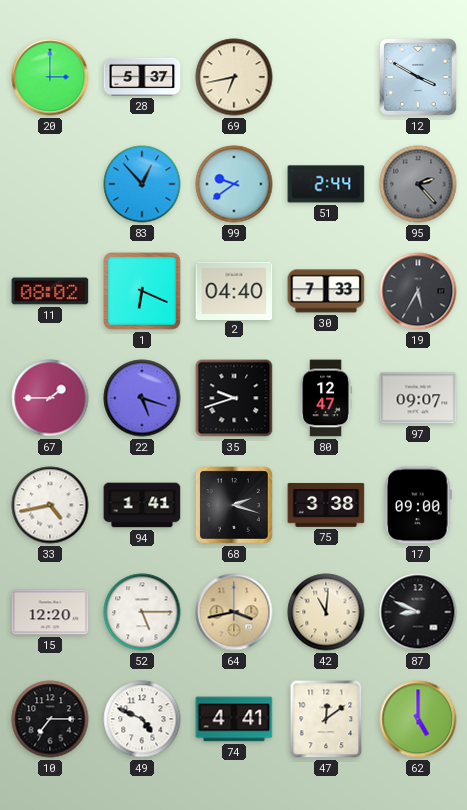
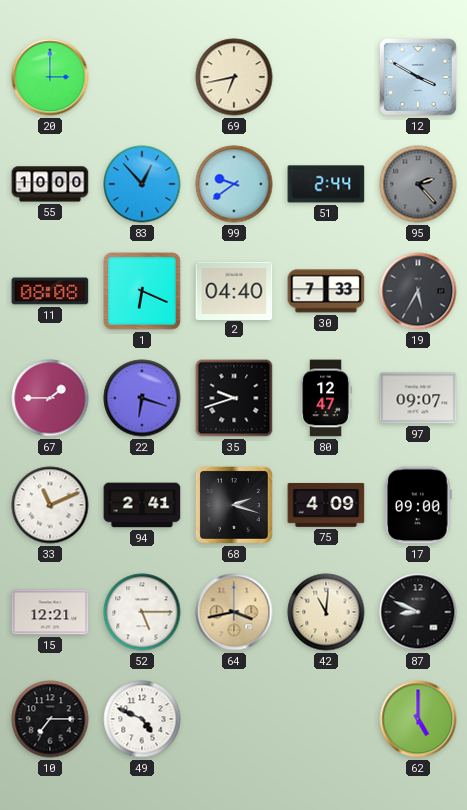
28: 5:37 -> none
55: none -> 10:00
11: 08:02 -> 08:08
22: 5:18 -> 6:18
33: 4:43 -> 11:11
94: 1:41 -> 2:41
75: 3:38 -> 4:09
15: 12:20 -> 12:21
74: 4:41 -> none
47: 12:09 -> none
